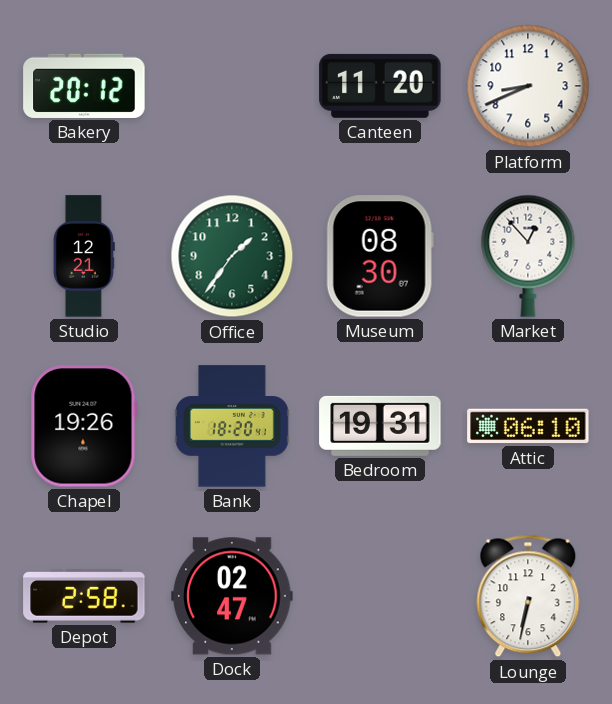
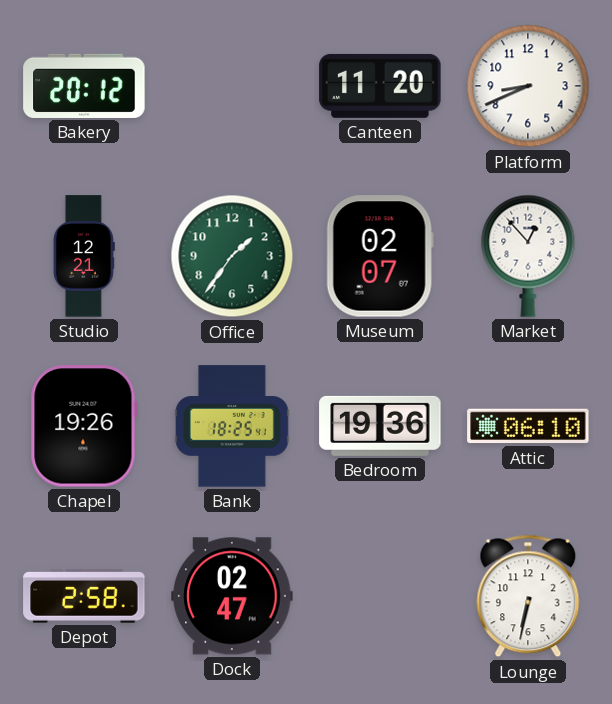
Museum: 08:30 -> 02:07
Bank: 18:20 -> 18:25
Bedroom: 19:31 -> 19:36
